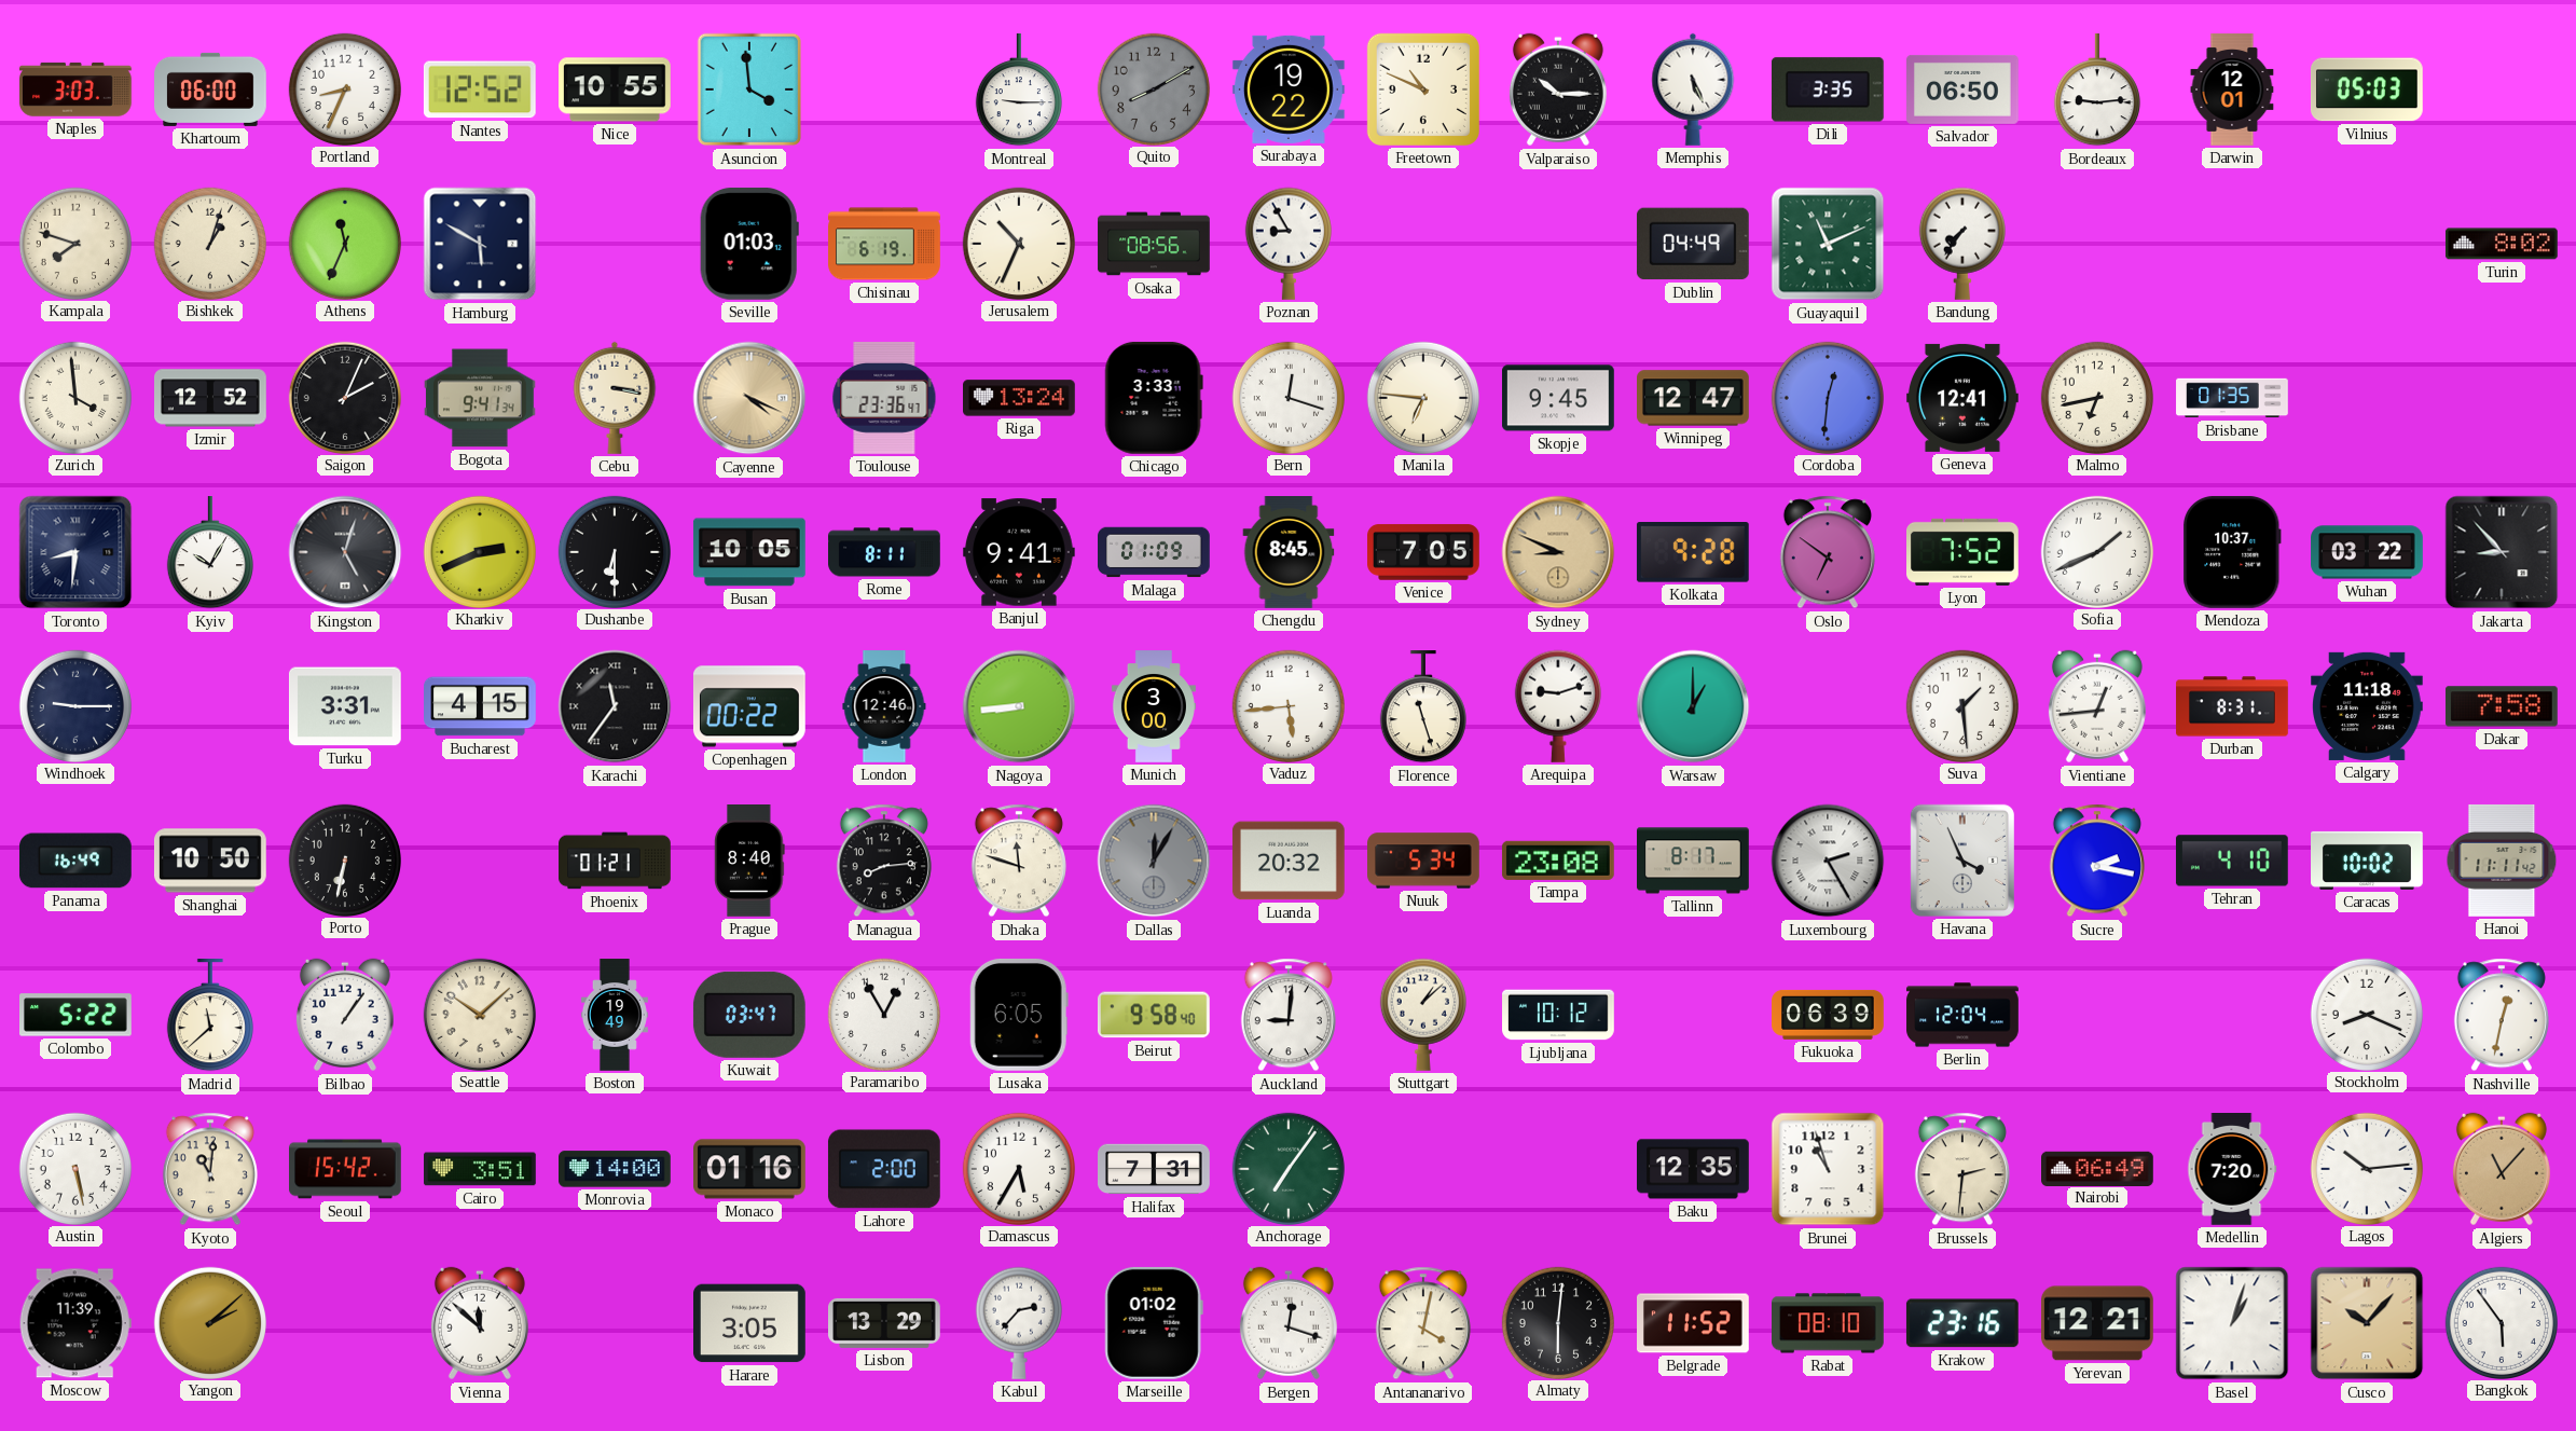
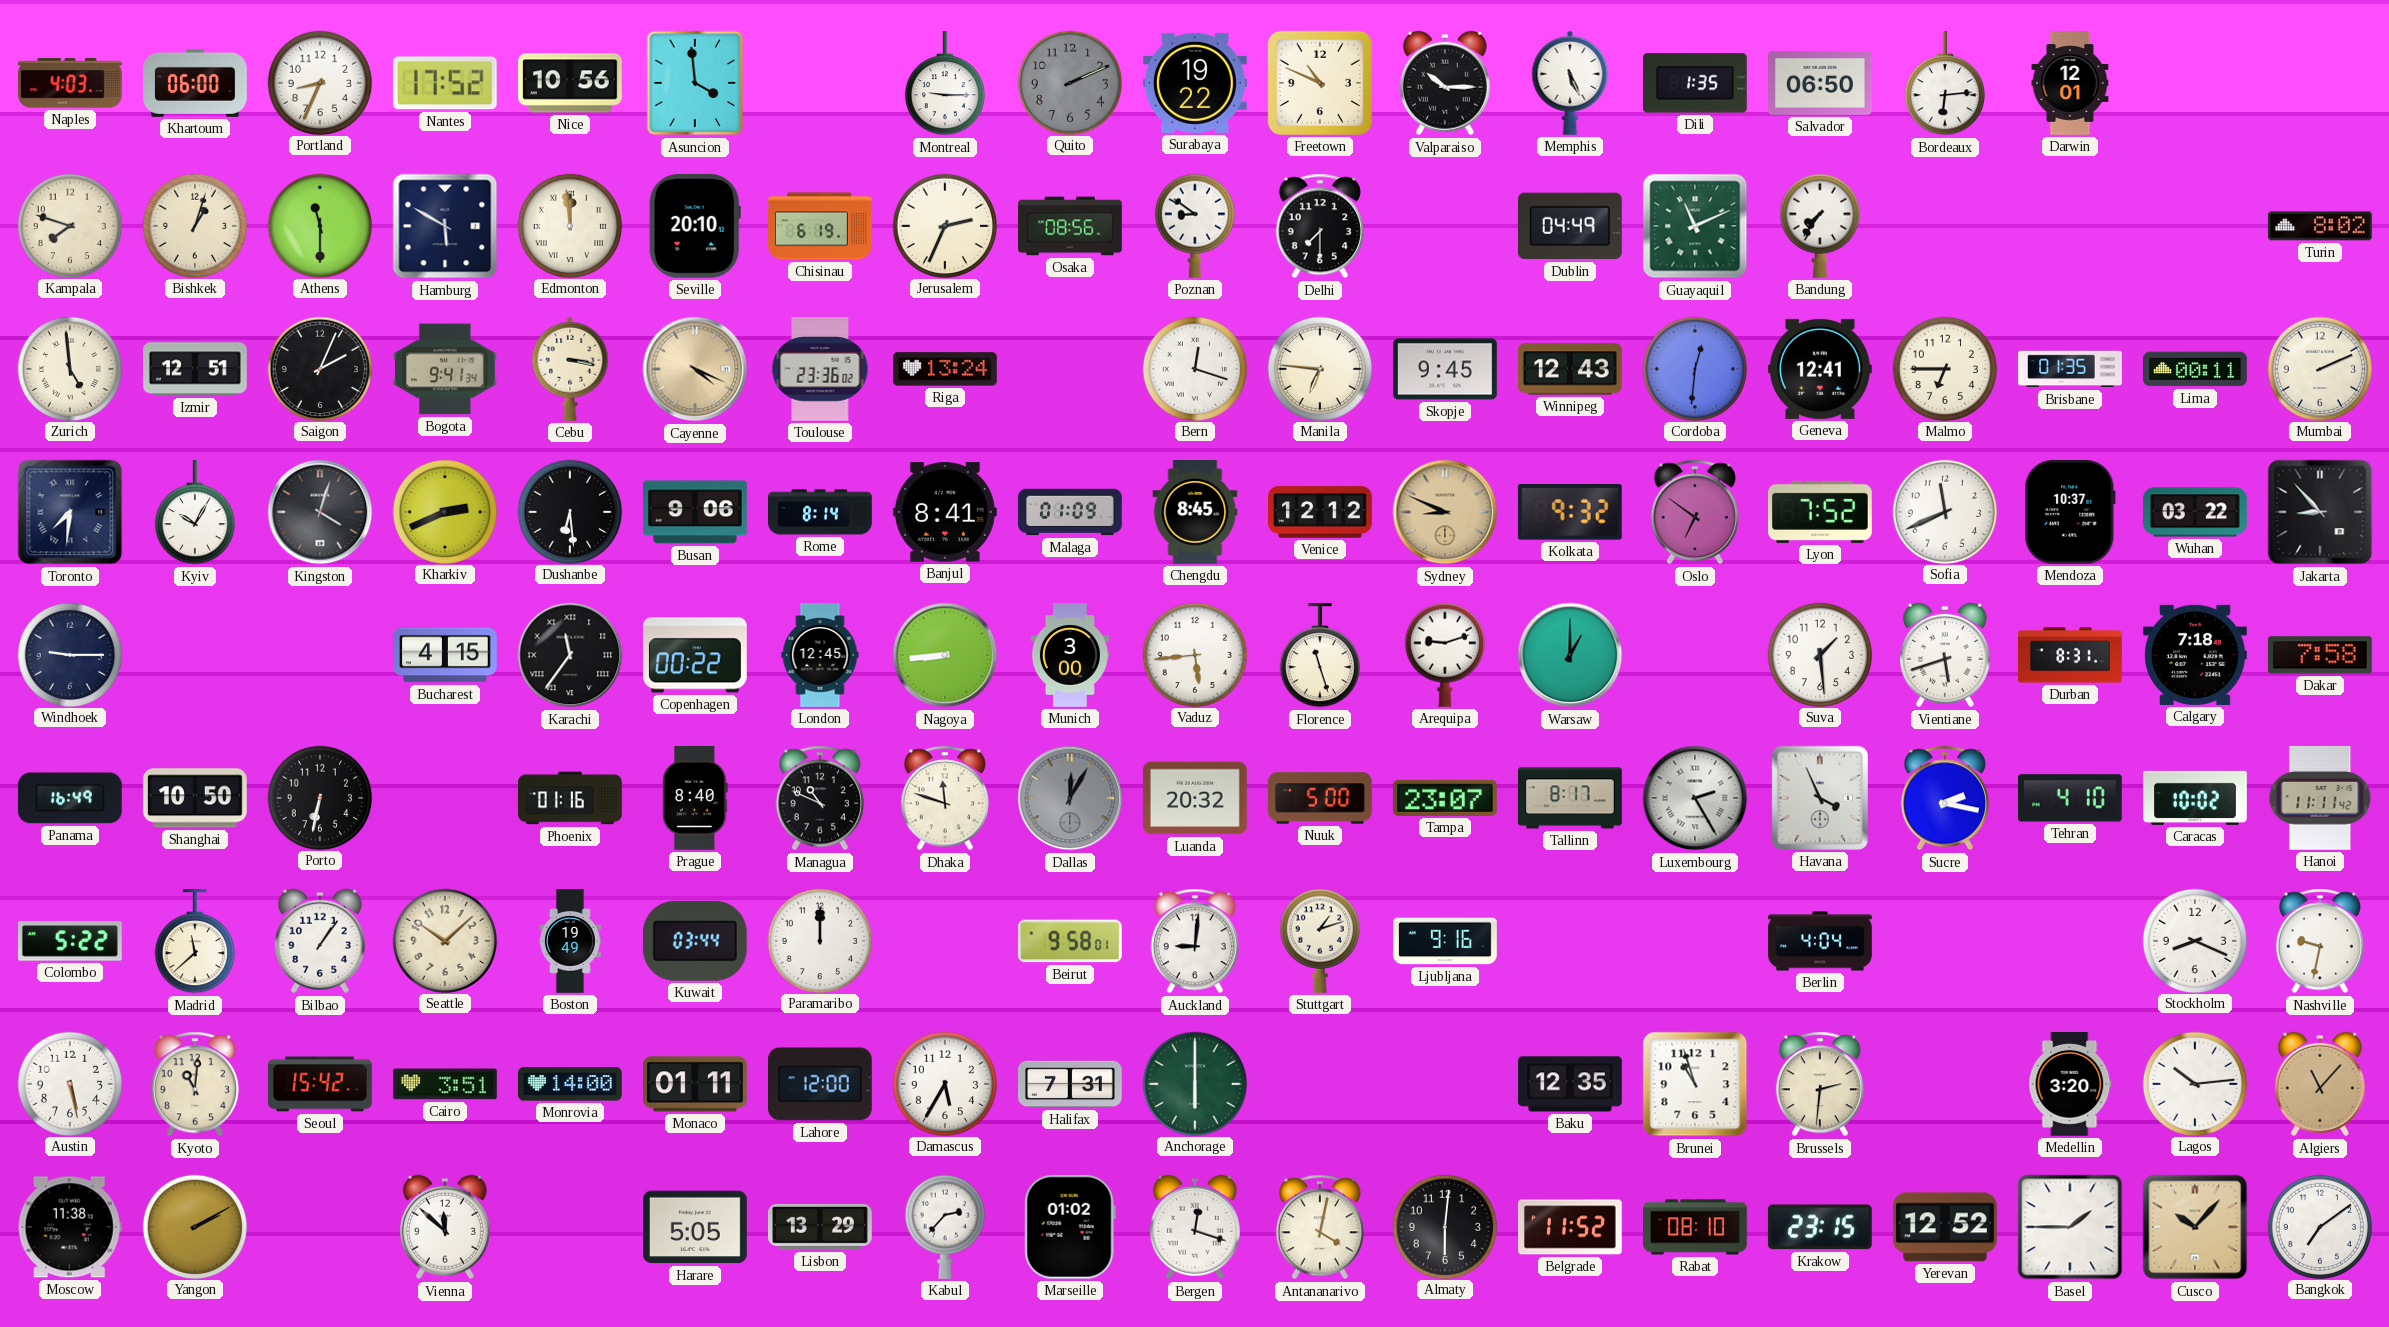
Naples: 3:03 -> 4:03
Nantes: 12:52 -> 17:52
Nice: 10:55 -> 10:56
Quito: 8:10 -> 2:11
Dili: 3:35 -> 1:35
Bordeaux: 9:14 -> 6:14
Vilnius: 05:03 -> none
Athens: 11:34 -> 11:30
Edmonton: none -> 11:59
Seville: 01:03 -> 20:10
Jerusalem: 10:34 -> 2:34
Poznan: 8:55 -> 8:51
Delhi: none -> 7:30
Zurich: 3:59 -> 4:59
Izmir: 12:52 -> 12:51
Toulouse: 23:36:47 -> 23:36:02
Chicago: 3:33 -> none
Winnipeg: 12:47 -> 12:43
Malmo: 6:43 -> 6:45
Lima: none -> 00:11
Mumbai: none -> 2:11
Toronto: 8:31 -> 7:31
Kingston: 5:03 -> 4:03
Dushanbe: 6:30 -> 6:29
Busan: 10:05 -> 9:06
Rome: 8:11 -> 8:14
Banjul: 9:41 -> 8:41
Venice: 7:05 -> 12:12
Kolkata: 9:28 -> 9:32
Sofia: 1:41 -> 11:41
Turku: 3:31 -> none
London: 12:46 -> 12:45
Vientiane: 12:44 -> 5:42
Calgary: 11:18 -> 7:18
Phoenix: 01:21 -> 01:16
Managua: 8:14 -> 10:49
Nuuk: 5:34 -> 5:00
Tampa: 23:08 -> 23:07
Kuwait: 03:47 -> 03:44
Paramaribo: 12:55 -> 12:00
Lusaka: 6:05 -> none
Beirut: 9:58:40 -> 9:58:01
Stuttgart: 1:08 -> 1:12
Ljubljana: 10:12 -> 9:16
Fukuoka: 06:39 -> none
Berlin: 12:04 -> 4:04
Nashville: 12:32 -> 9:32
Monaco: 01:16 -> 01:11
Lahore: 2:00 -> 12:00
Anchorage: 7:06 -> 6:00
Nairobi: 06:49 -> none
Medellin: 7:20 -> 3:20
Moscow: 11:39 -> 11:38
Yangon: 2:08 -> 2:10
Harare: 3:05 -> 5:05
Krakow: 23:16 -> 23:15
Yerevan: 12:21 -> 12:52
Basel: 1:03 -> 1:45
Bangkok: 5:54 -> 7:09
